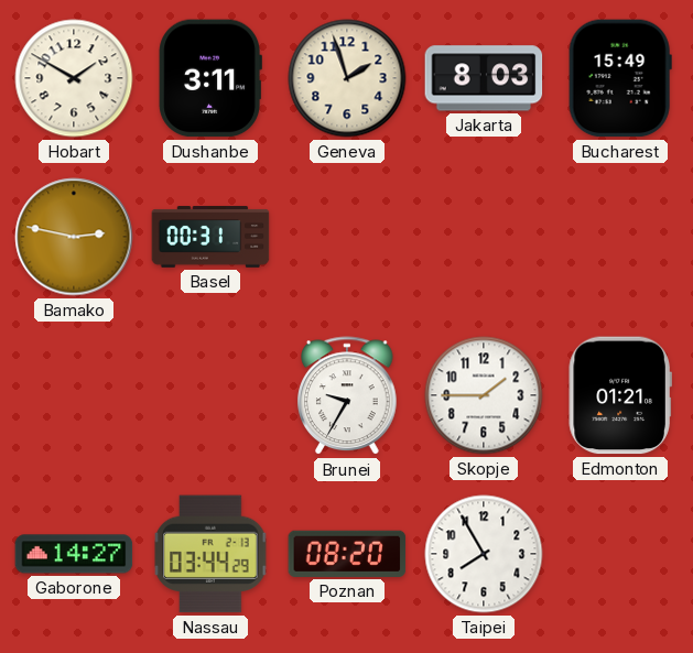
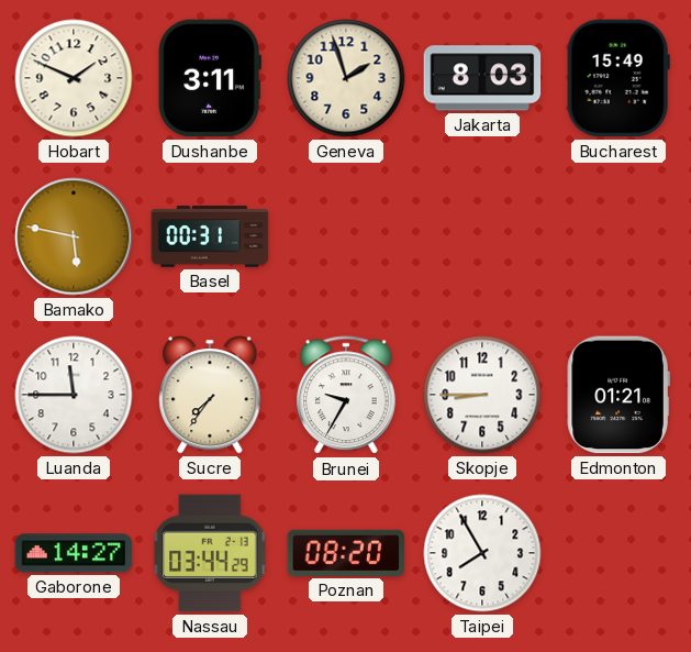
Hobart: 1:50 -> 1:49
Bamako: 2:47 -> 5:47
Luanda: none -> 11:45
Sucre: none -> 7:36
Skopje: 1:45 -> 8:45
